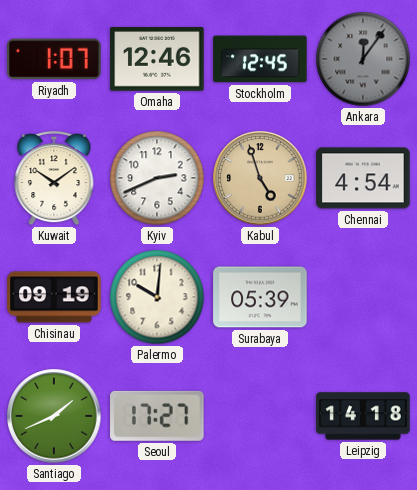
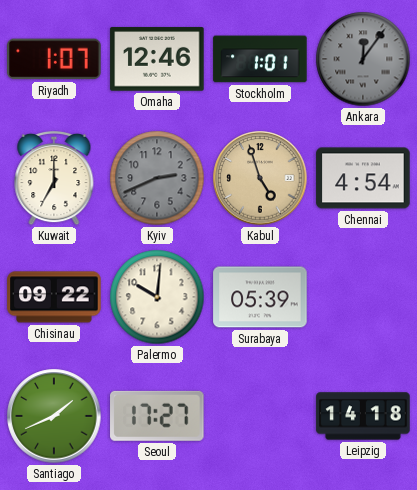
Stockholm: 12:45 -> 1:01
Kuwait: 10:09 -> 7:00
Kyiv dial: white -> grey
Chisinau: 09:19 -> 09:22
